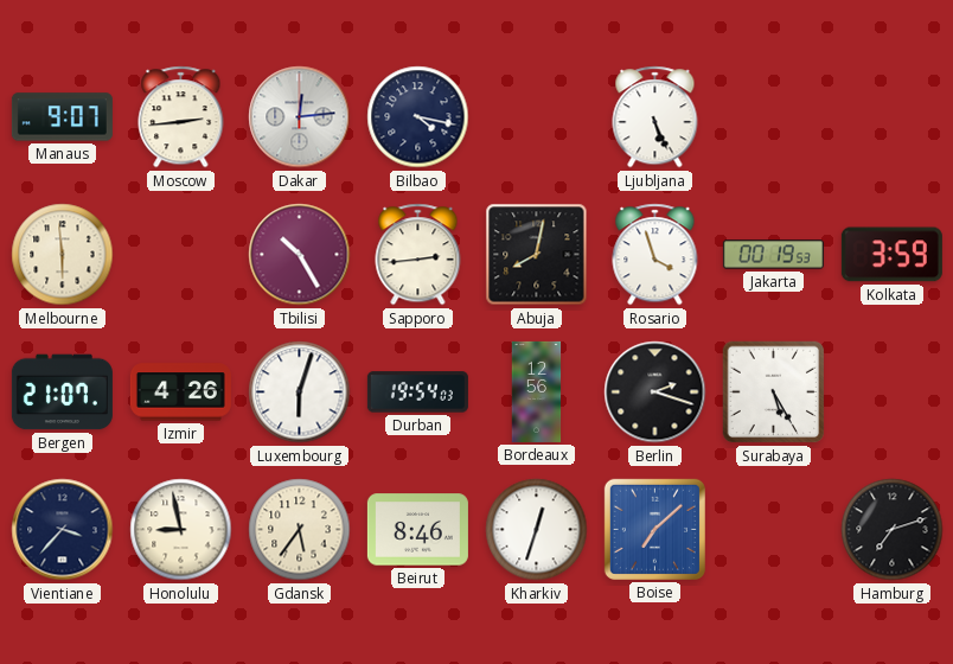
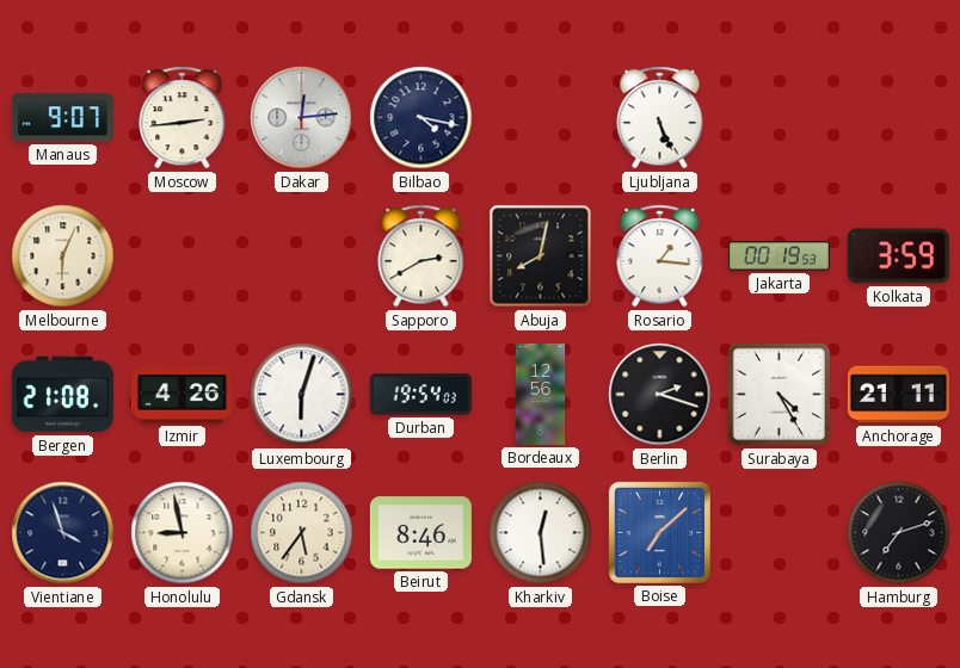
Melbourne: 5:59 -> 6:04
Tbilisi: 10:25 -> none
Sapporo: 2:44 -> 2:40
Rosario: 3:57 -> 1:16
Bergen: 21:07 -> 21:08
Surabaya: 5:25 -> 4:25
Anchorage: none -> 21:11
Vientiane: 3:37 -> 3:57
Kharkiv: 12:33 -> 12:29
